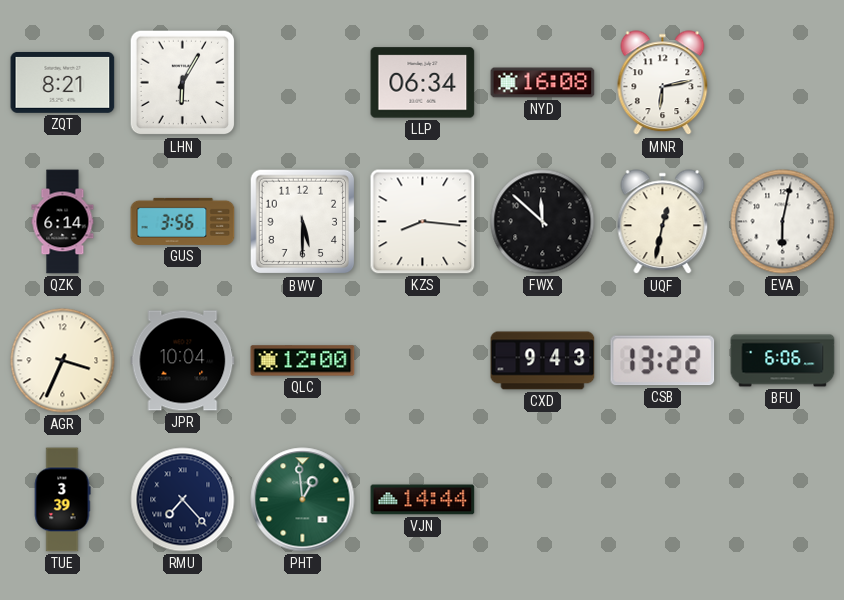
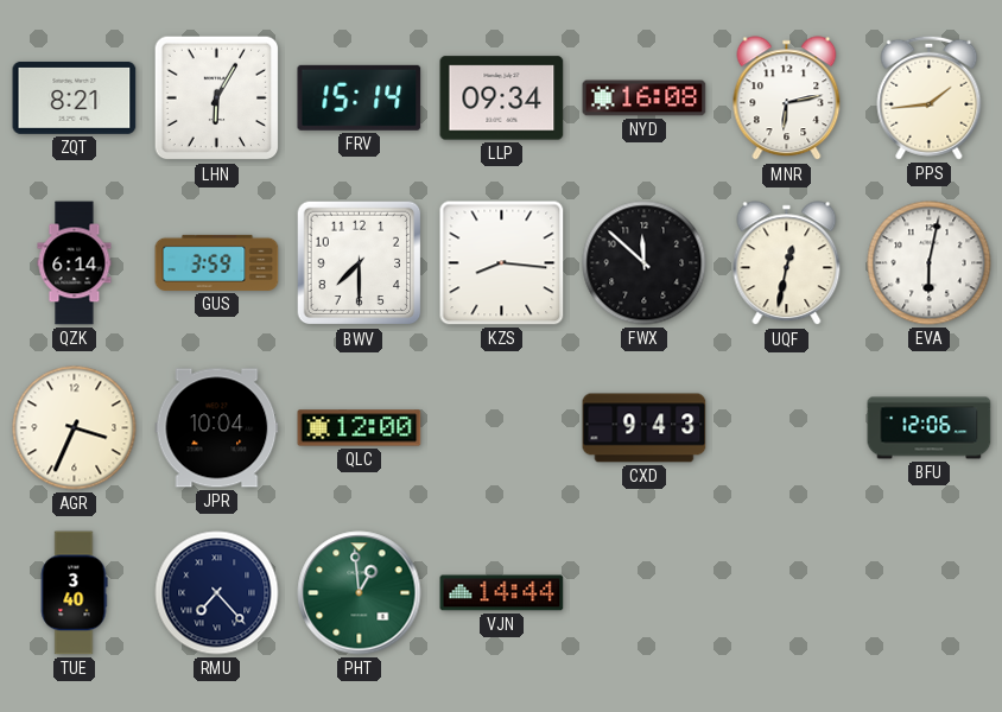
FRV: none -> 15:14
LLP: 06:34 -> 09:34
PPS: none -> 1:44
GUS: 3:56 -> 3:59
BWV: 5:30 -> 7:30
CSB: 13:22 -> none
BFU: 6:06 -> 12:06
TUE: 3:39 -> 3:40
